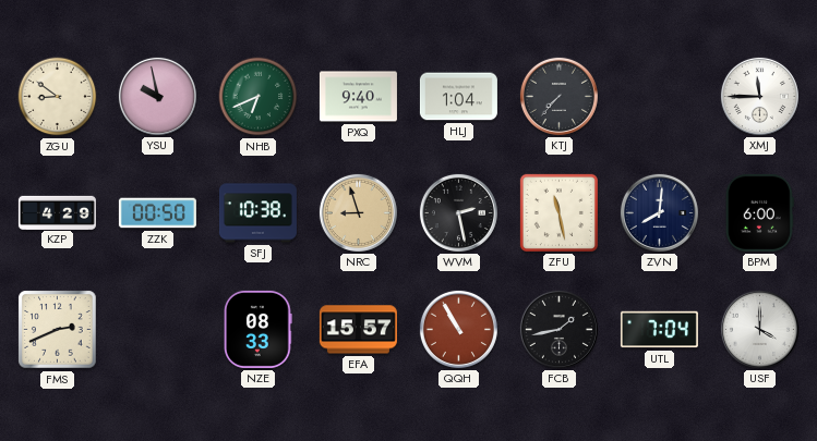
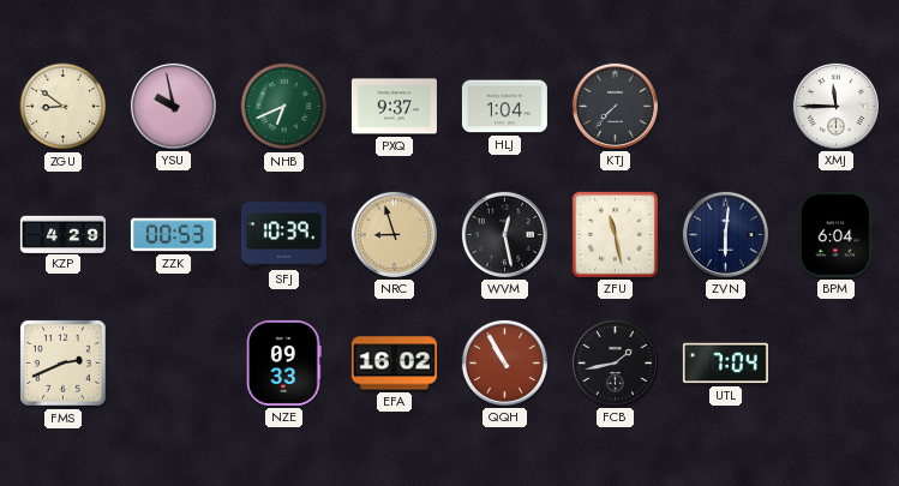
PXQ: 9:40 -> 9:37
ZZK: 00:50 -> 00:53
SFJ: 10:38 -> 10:39
WVM: 2:28 -> 12:28
ZVN: 8:01 -> 6:01
BPM: 6:00 -> 6:04
NZE: 08:33 -> 09:33
EFA: 15:57 -> 16:02
USF: 4:00 -> none
